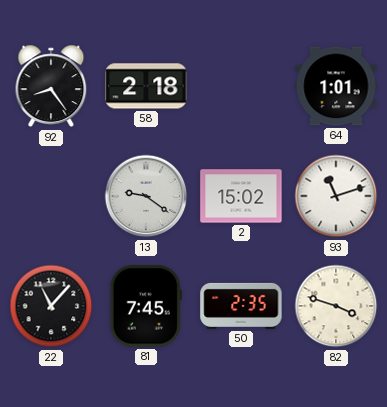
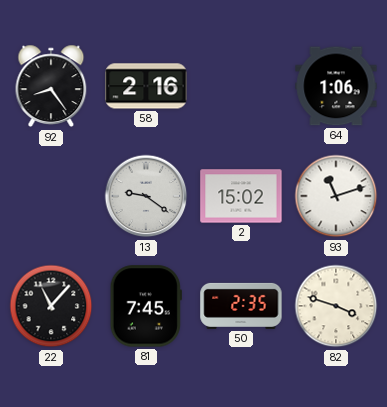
58: 2:18 -> 2:16
64: 1:01 -> 1:06
